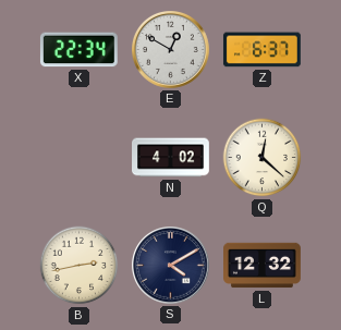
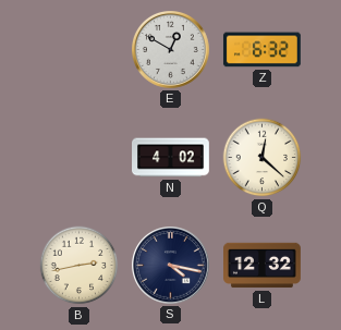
X: 22:34 -> none
Z: 6:37 -> 6:32
S: 4:10 -> 4:17
